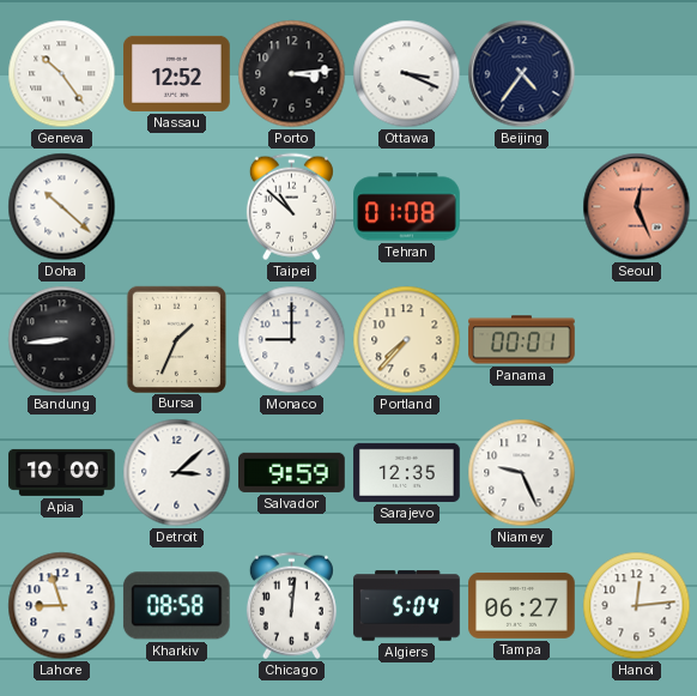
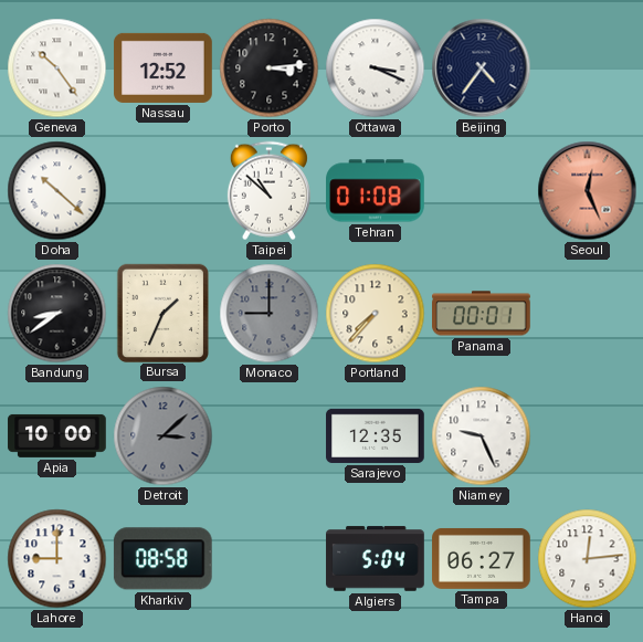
Bandung: 8:44 -> 8:39
Monaco dial: white -> grey
Detroit dial: white -> grey
Salvador: 9:59 -> none
Lahore: 8:57 -> 9:00
Chicago: 12:01 -> none
